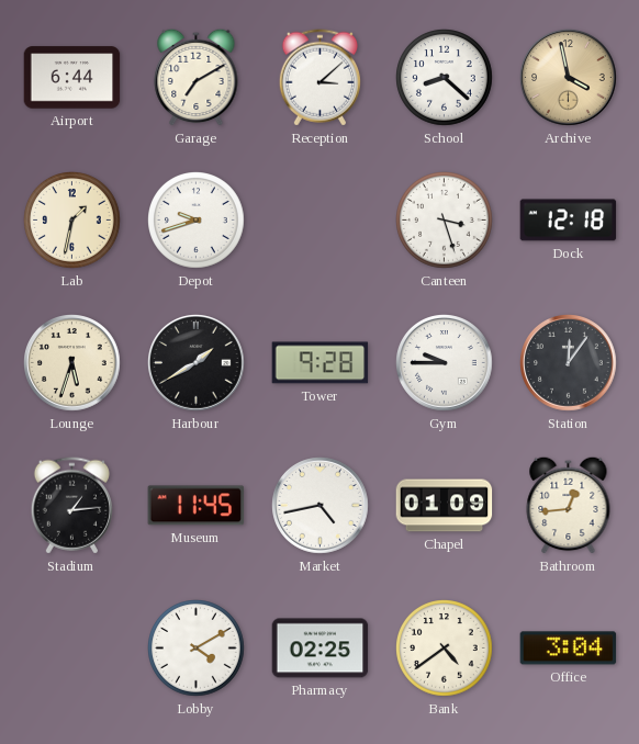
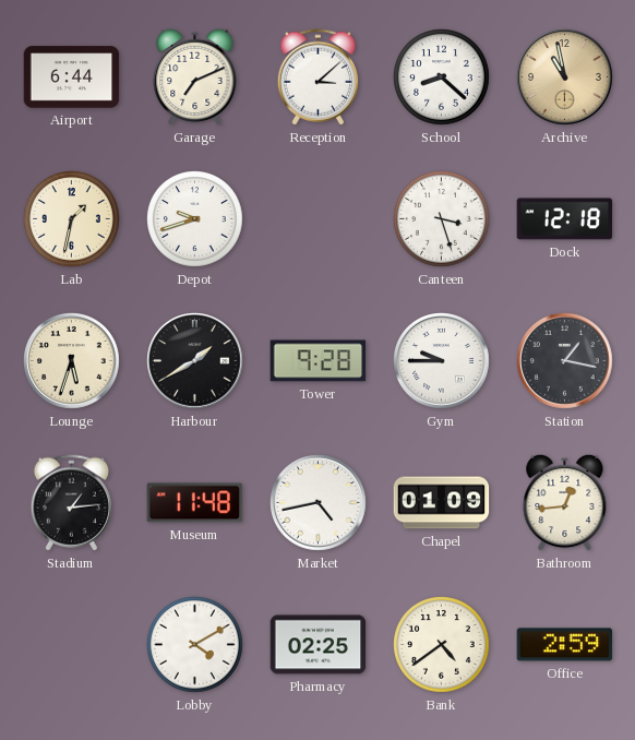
Garage: 7:10 -> 7:11
Archive: 3:58 -> 10:58
Station: 12:06 -> 1:17
Museum: 11:45 -> 11:48
Office: 3:04 -> 2:59
